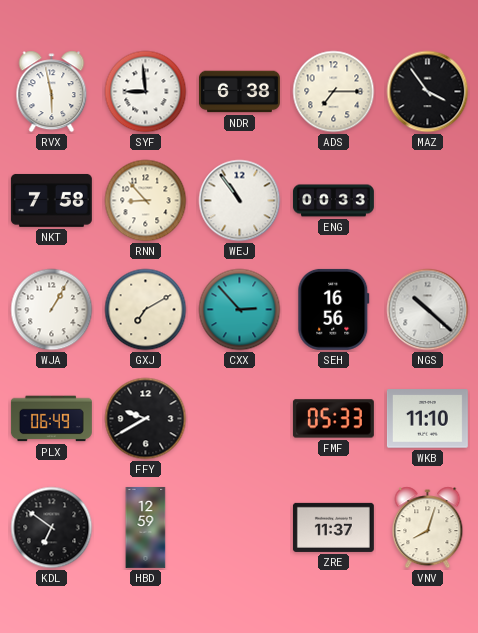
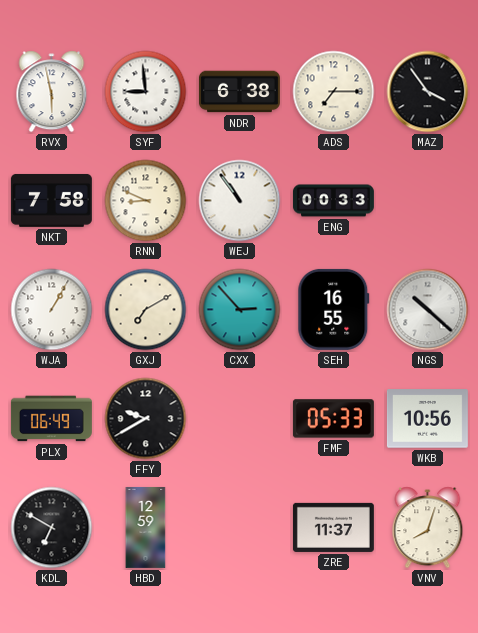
RNN: 8:53 -> 8:49
SEH: 16:56 -> 16:55
WKB: 11:10 -> 10:56
KDL: 6:51 -> 6:50
